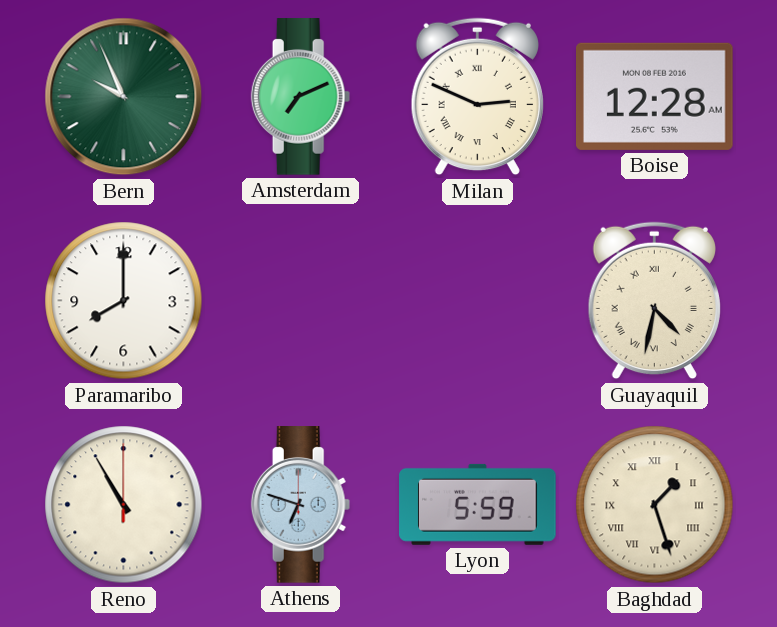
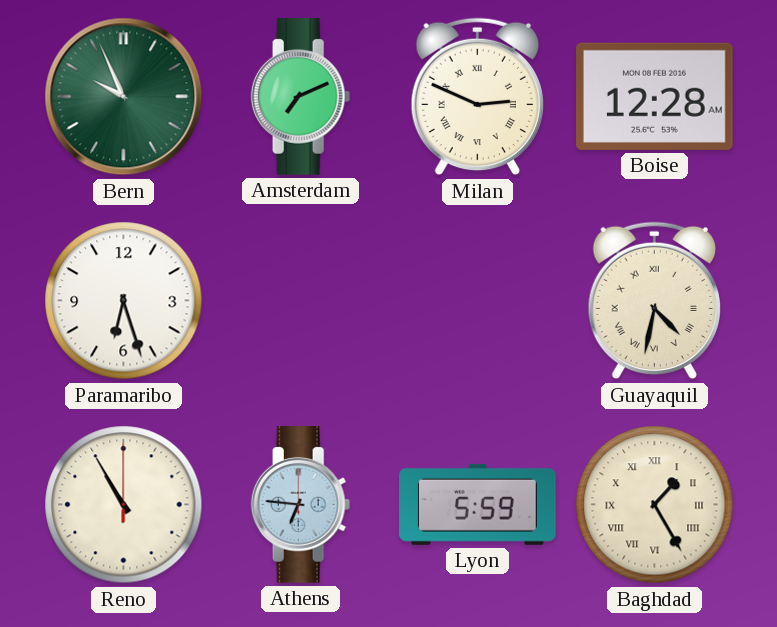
Paramaribo: 8:00 -> 6:27
Athens: 6:48 -> 6:46
Baghdad: 1:27 -> 1:25
